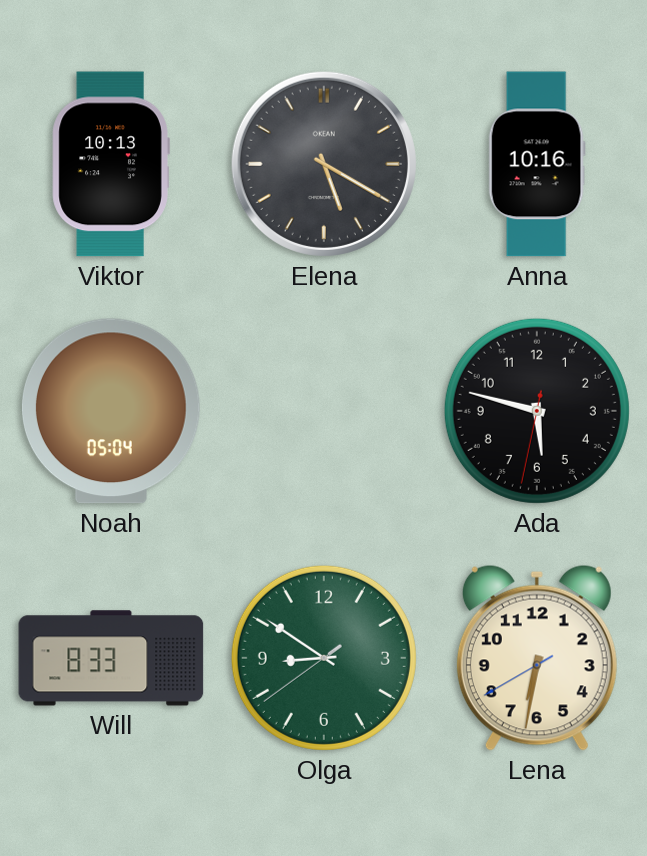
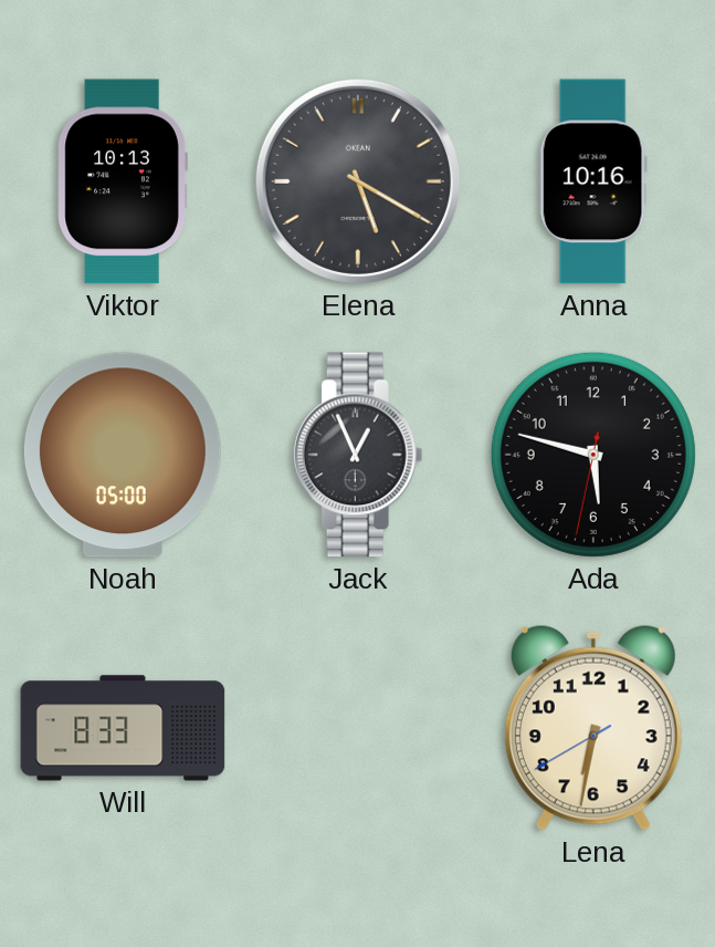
Noah: 05:04 -> 05:00
Jack: none -> 12:56
Olga: 8:50 -> none
